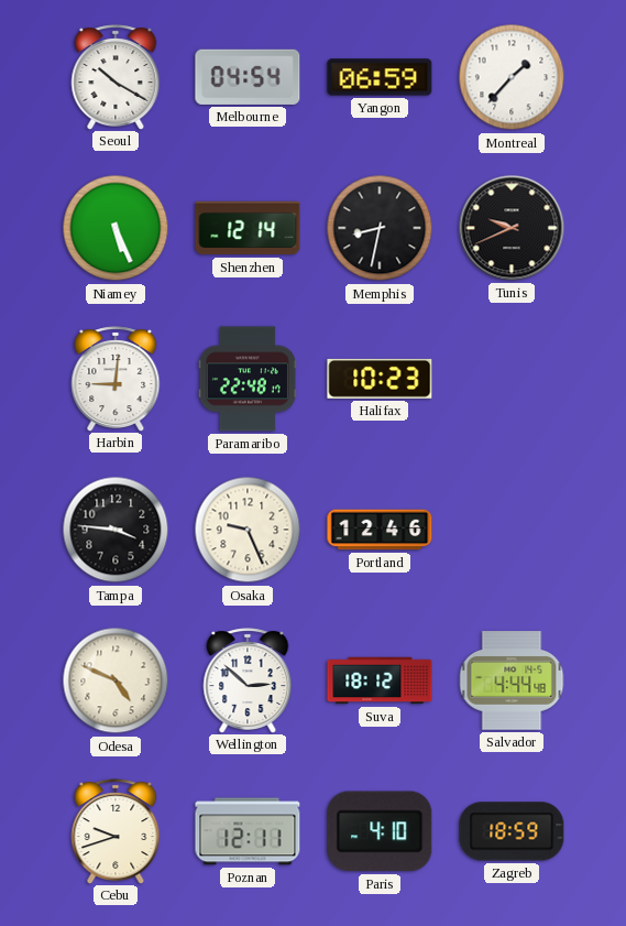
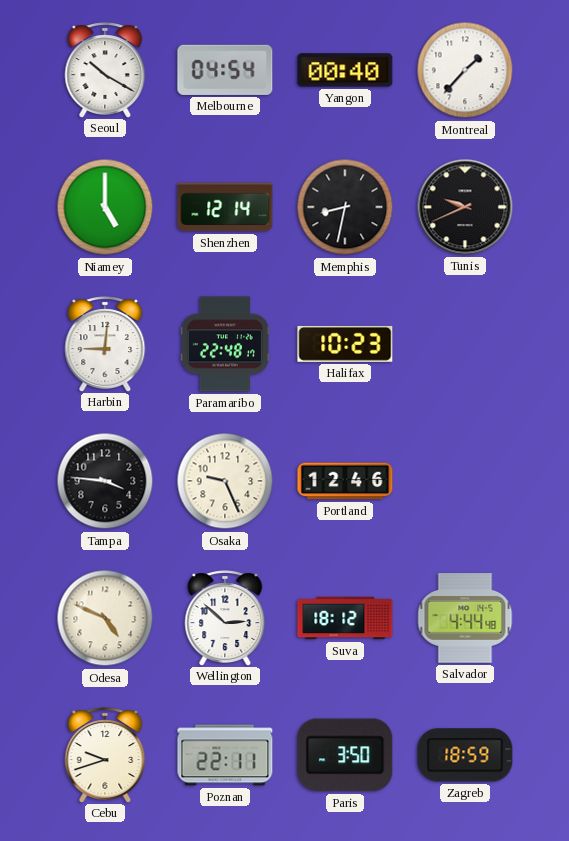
Yangon: 06:59 -> 00:40
Niamey: 5:26 -> 5:00
Poznan: 12:11 -> 22:11
Paris: 4:10 -> 3:50
